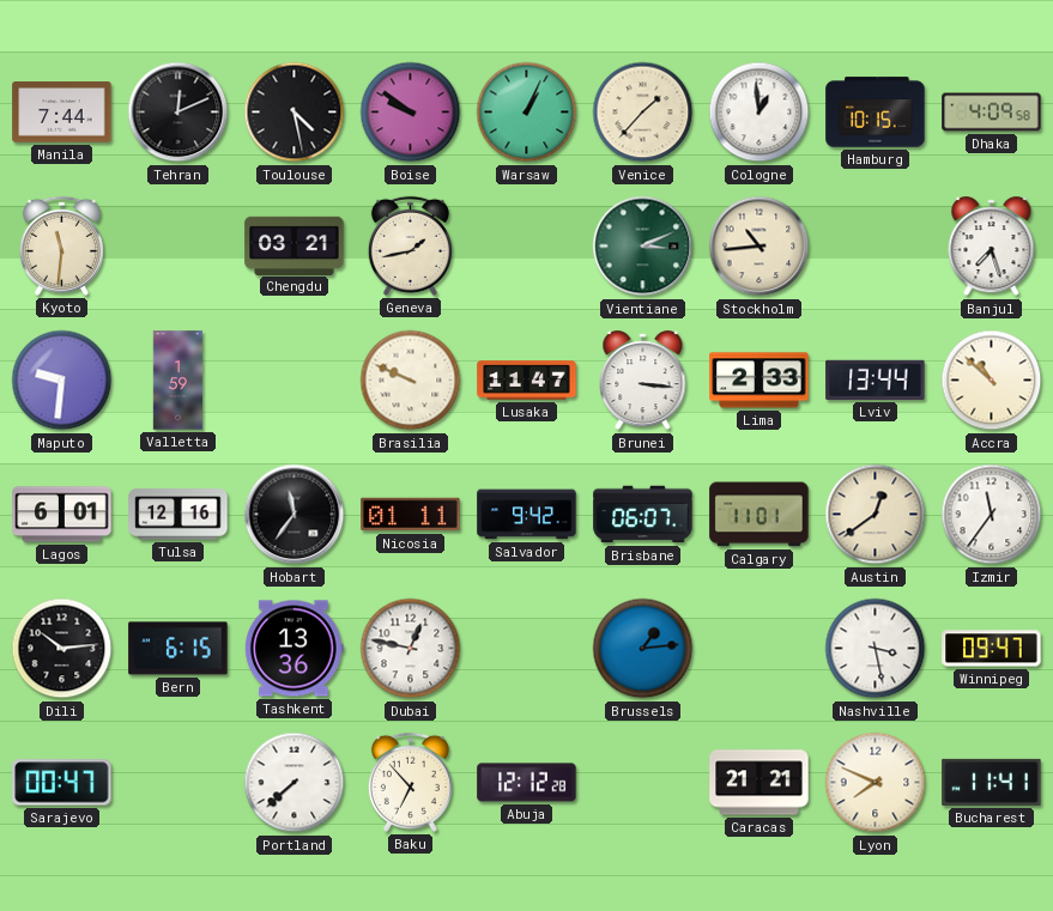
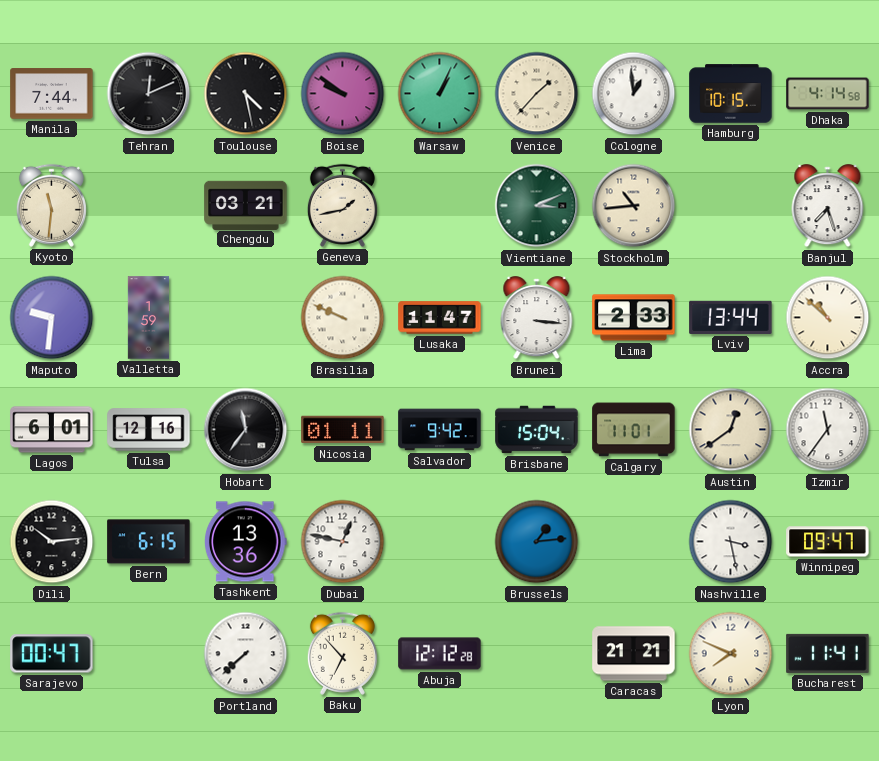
Dhaka: 4:09 -> 4:14
Brisbane: 06:07 -> 15:04
